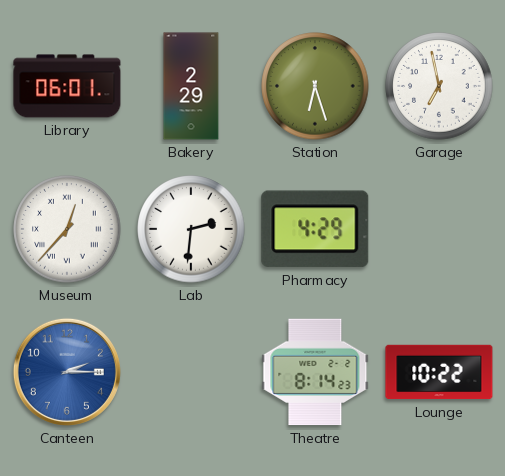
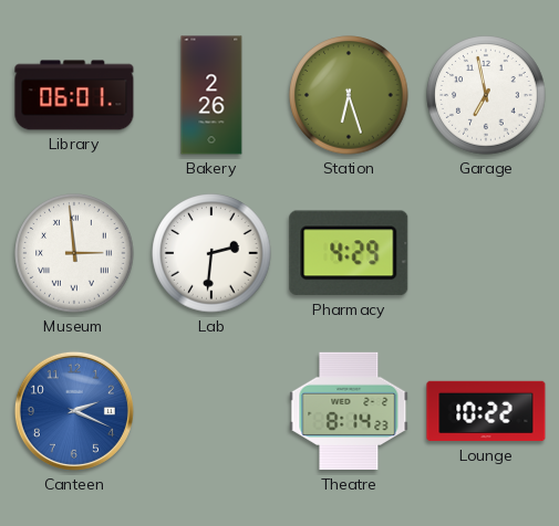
Bakery: 2:29 -> 2:26
Museum: 12:37 -> 2:59
Canteen: 2:15 -> 2:19
